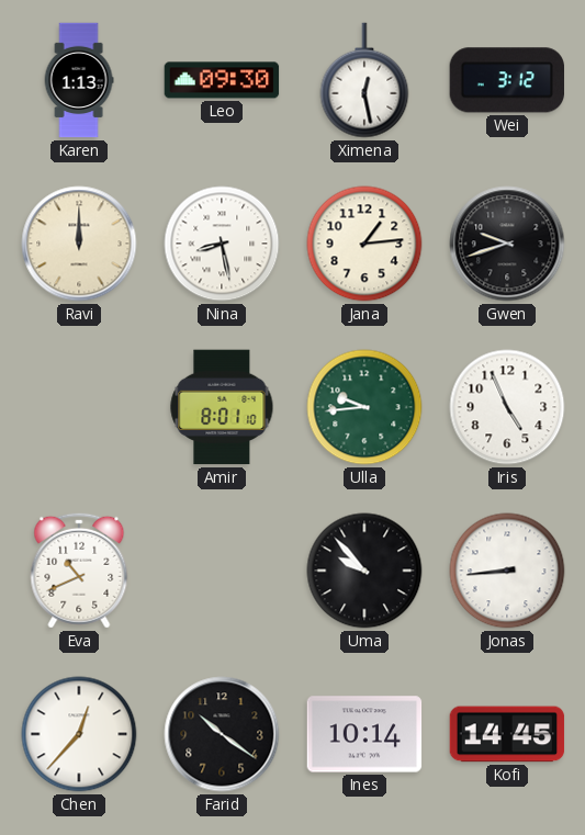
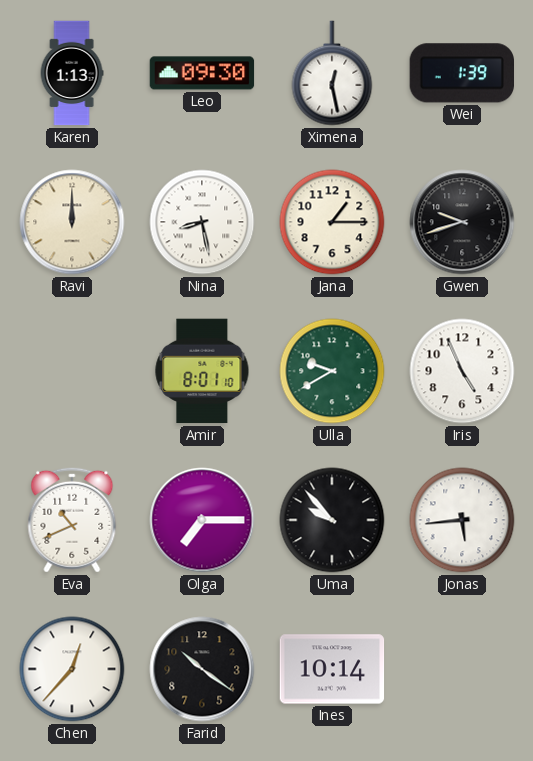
Wei: 3:12 -> 1:39
Jana: 1:14 -> 1:15
Ulla: 9:44 -> 9:40
Olga: none -> 7:15
Jonas: 8:44 -> 5:44
Kofi: 14:45 -> none
